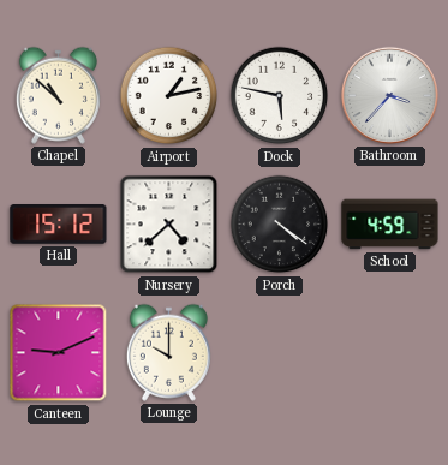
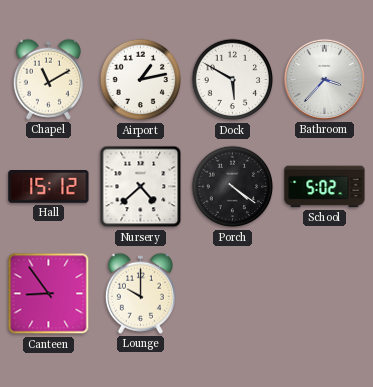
Chapel: 10:52 -> 11:10
Dock: 5:47 -> 5:50
School: 4:59 -> 5:02
Canteen: 9:11 -> 8:54
